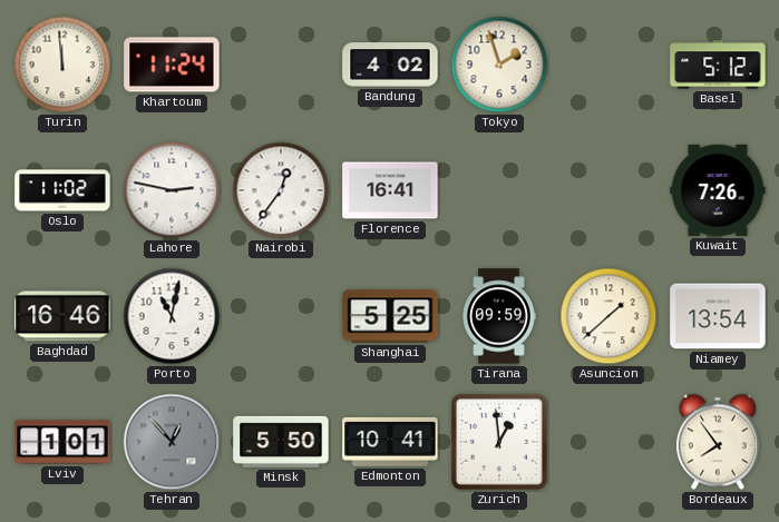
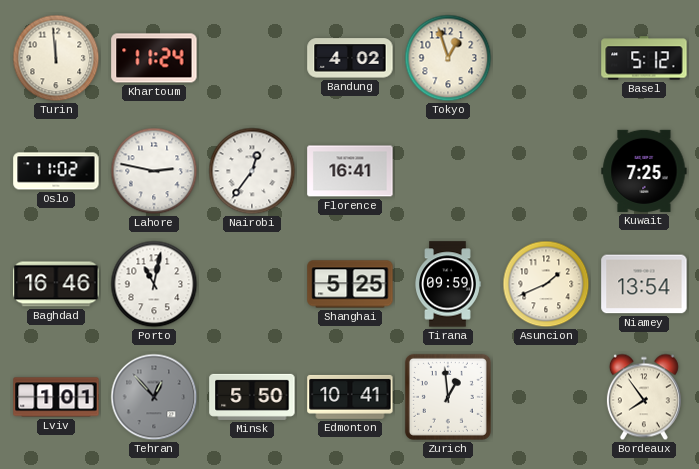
Tokyo: 1:57 -> 12:57
Kuwait: 7:26 -> 7:25
Asuncion: 1:38 -> 1:41
